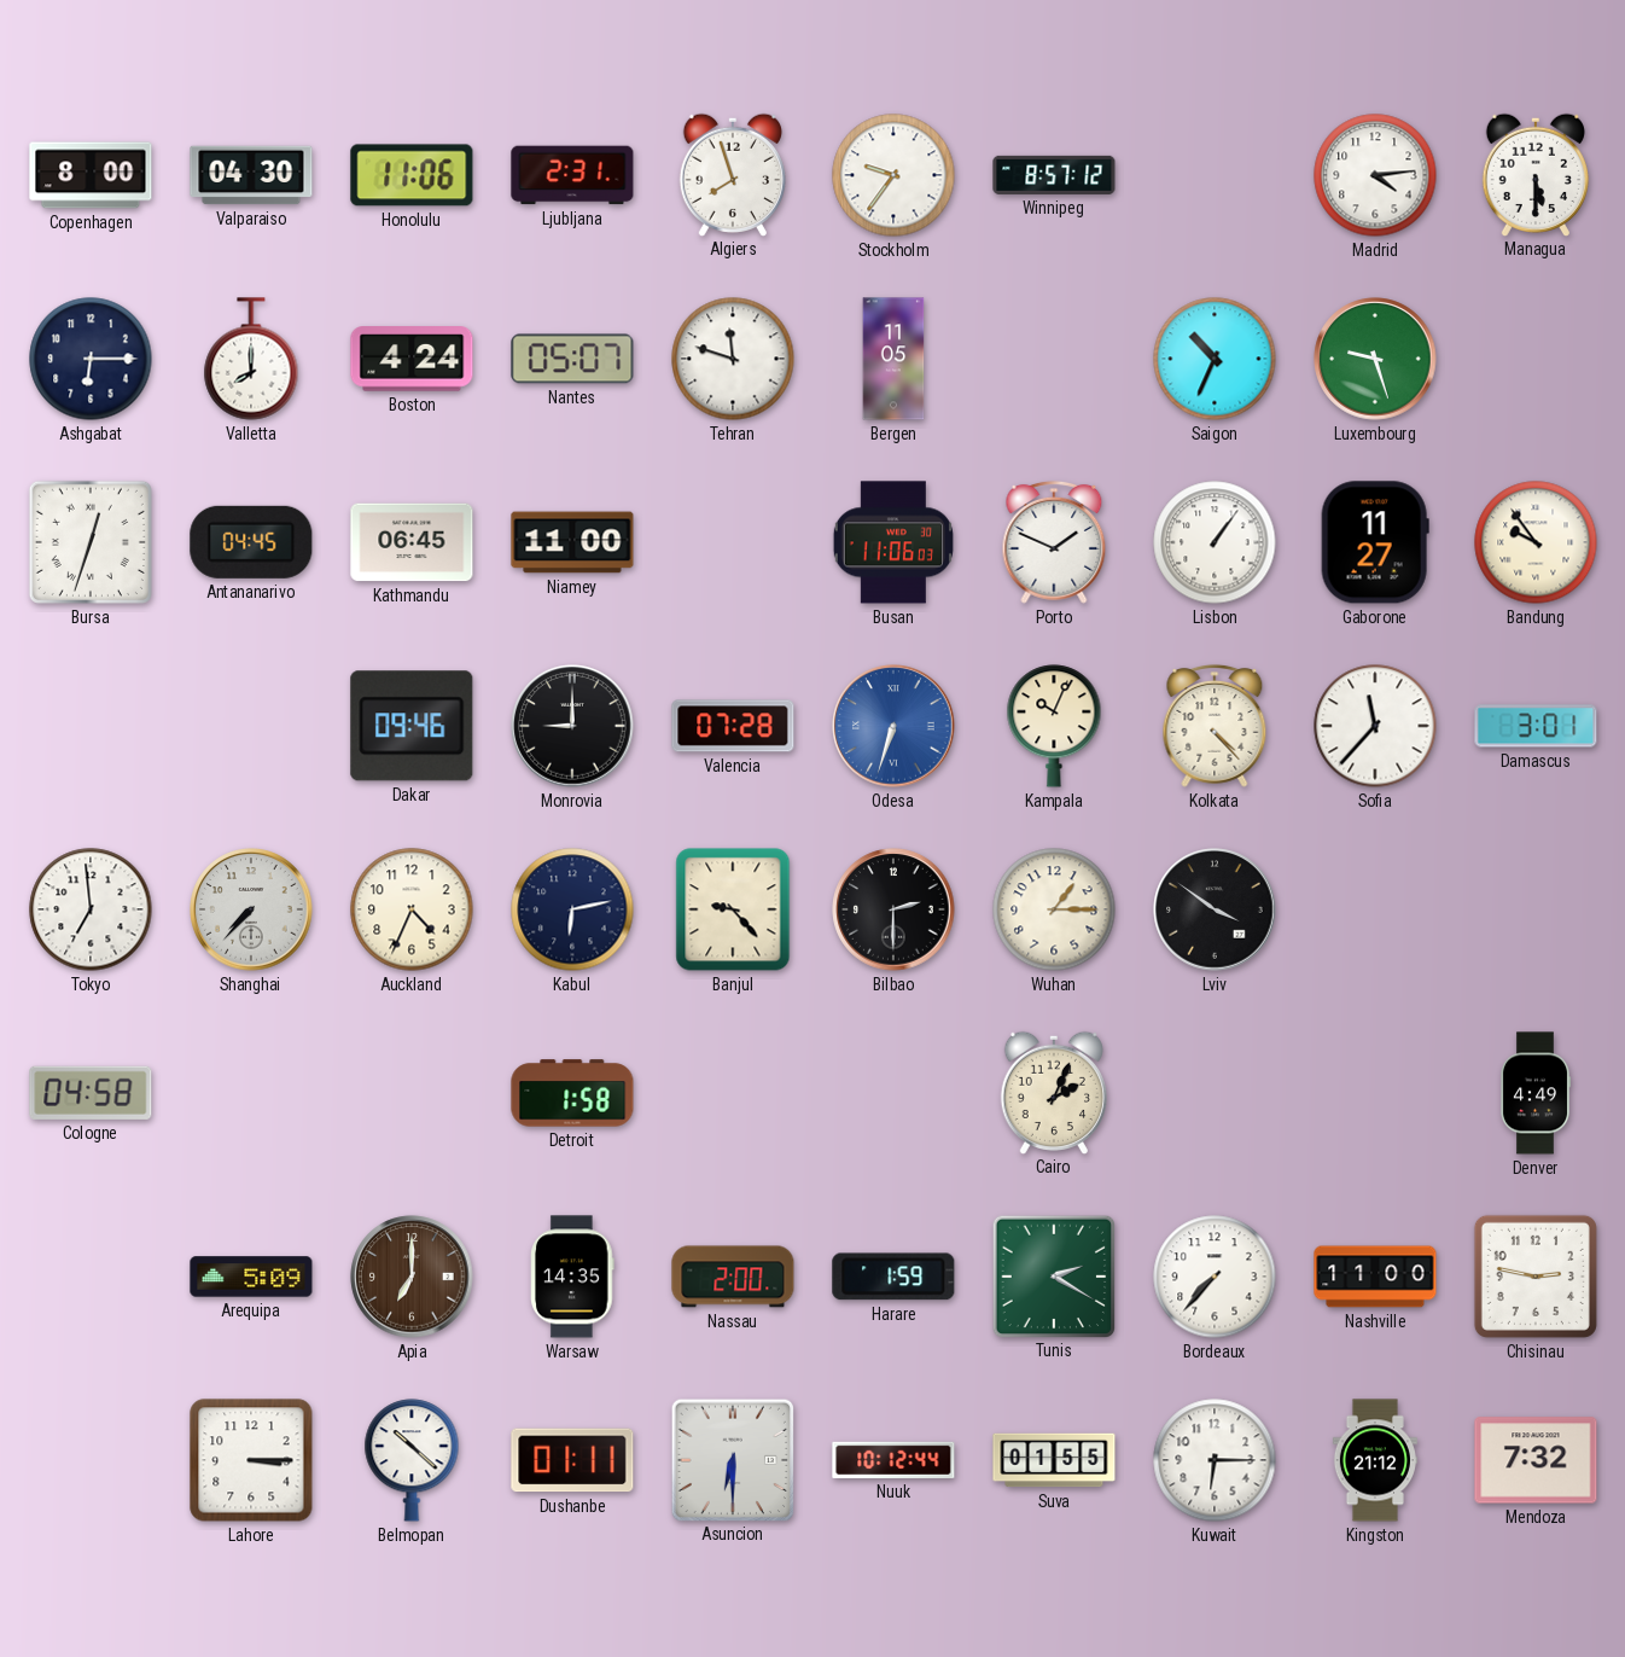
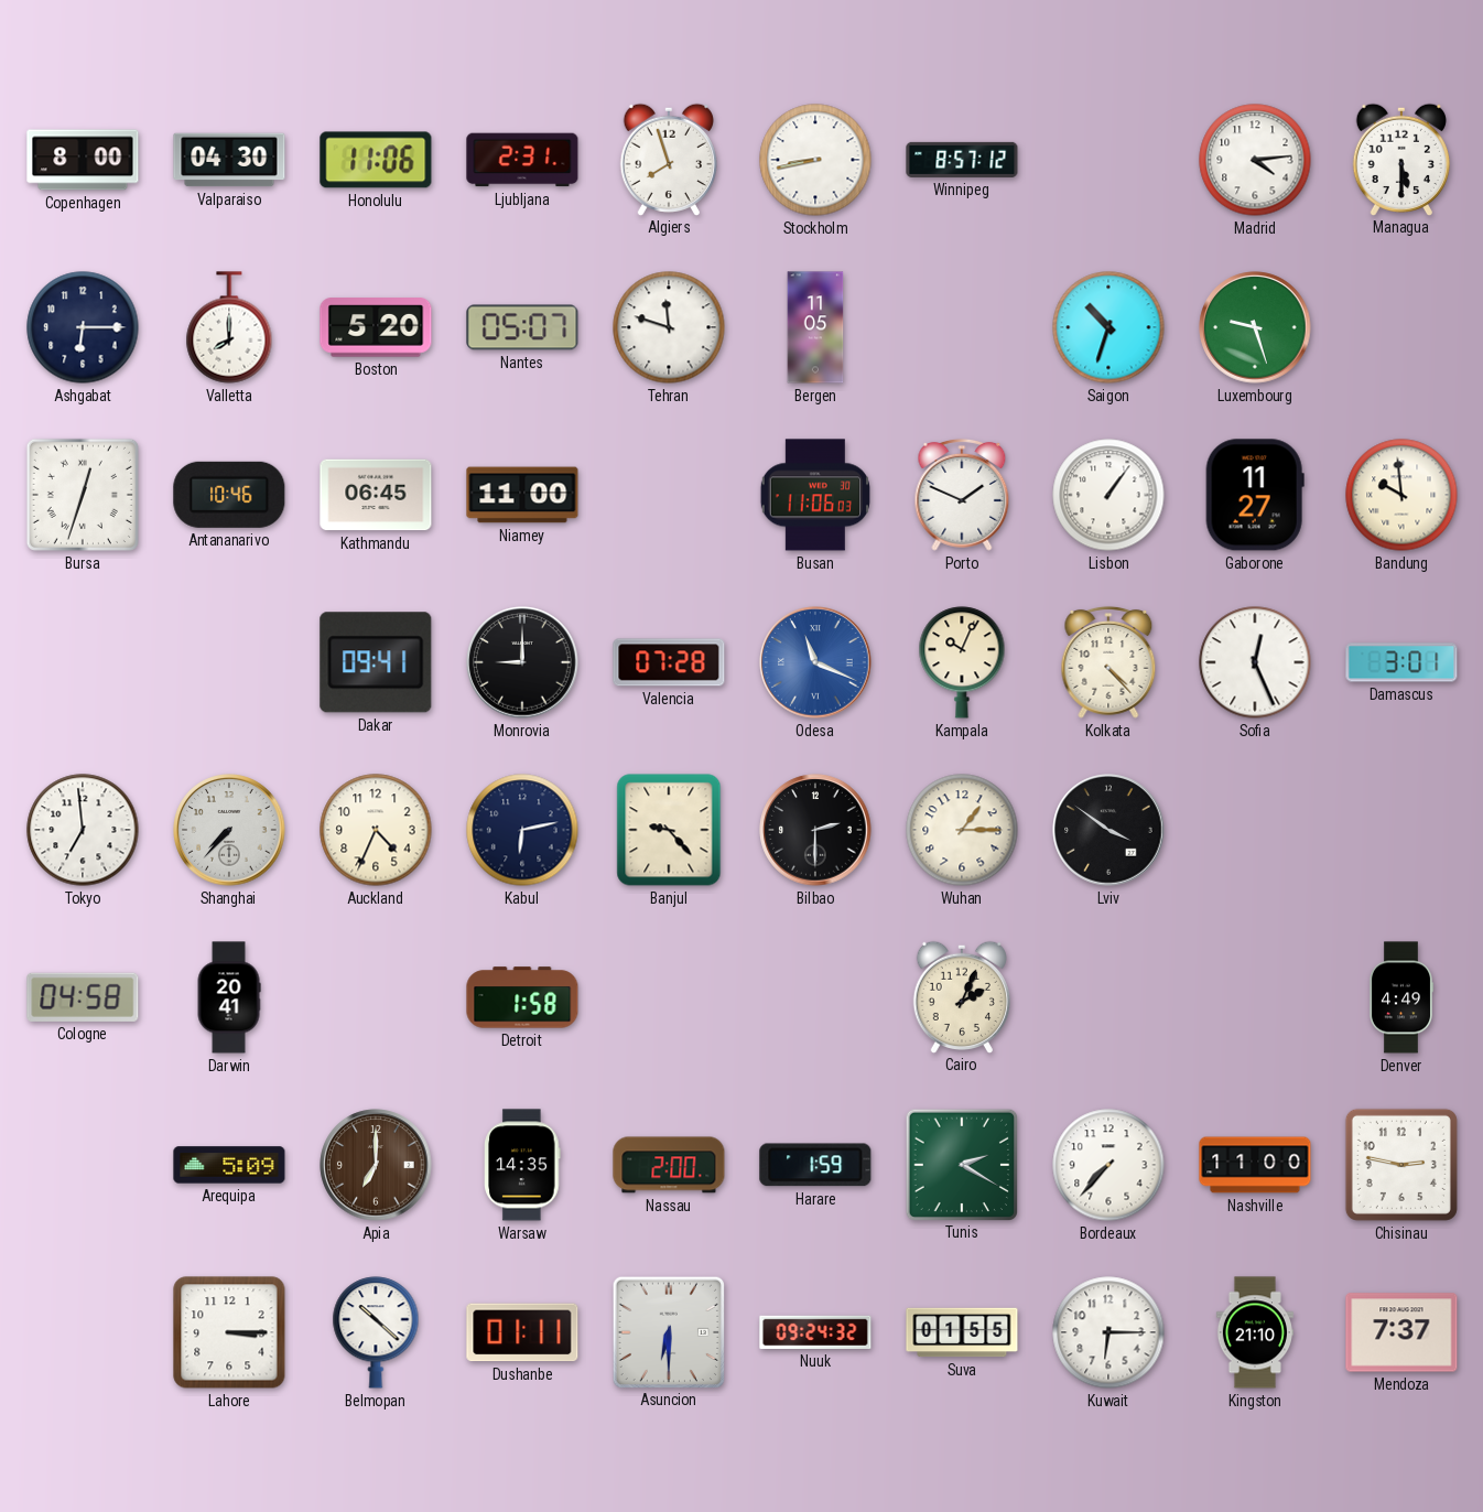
Stockholm: 9:36 -> 8:43
Boston: 4:24 -> 5:20
Saigon: 10:34 -> 10:33
Antananarivo: 04:45 -> 10:46
Bandung: 9:54 -> 9:59
Dakar: 09:46 -> 09:41
Odesa: 6:33 -> 11:19
Sofia: 11:37 -> 12:26
Darwin: none -> 20:41
Nuuk: 10:12 -> 09:24
Kingston: 21:12 -> 21:10
Mendoza: 7:32 -> 7:37
